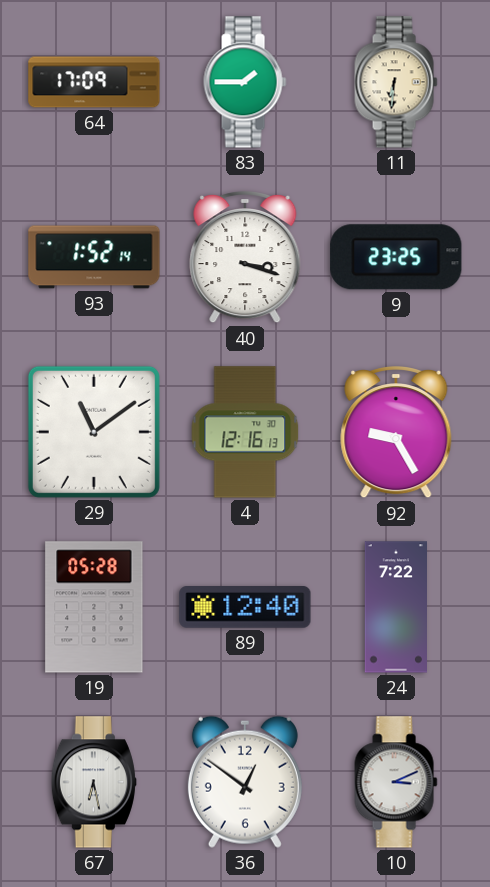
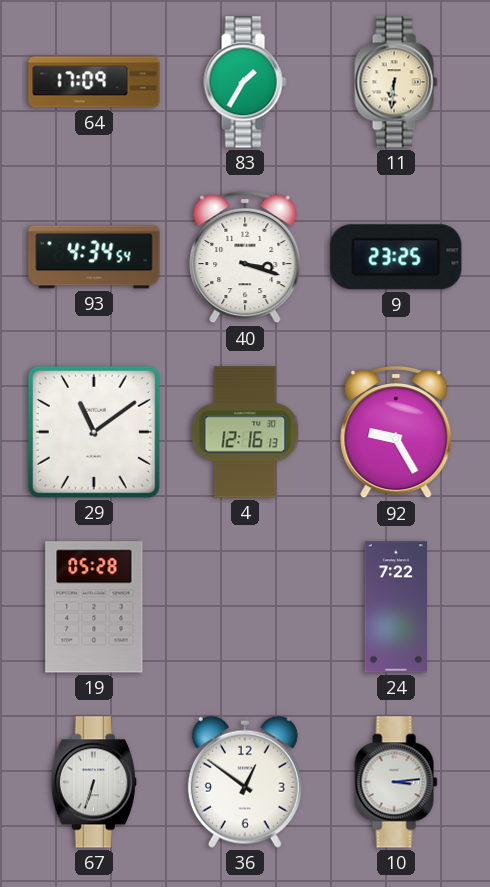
83: 1:45 -> 1:35
93: 1:52 -> 4:34
89: 12:40 -> none
67: 6:28 -> 6:33
10: 3:11 -> 3:14
